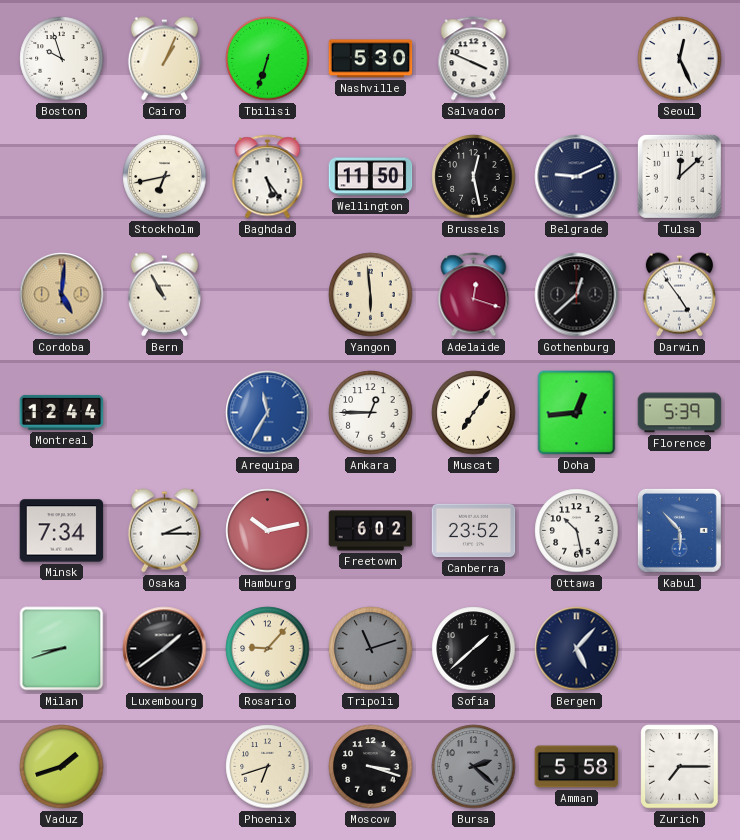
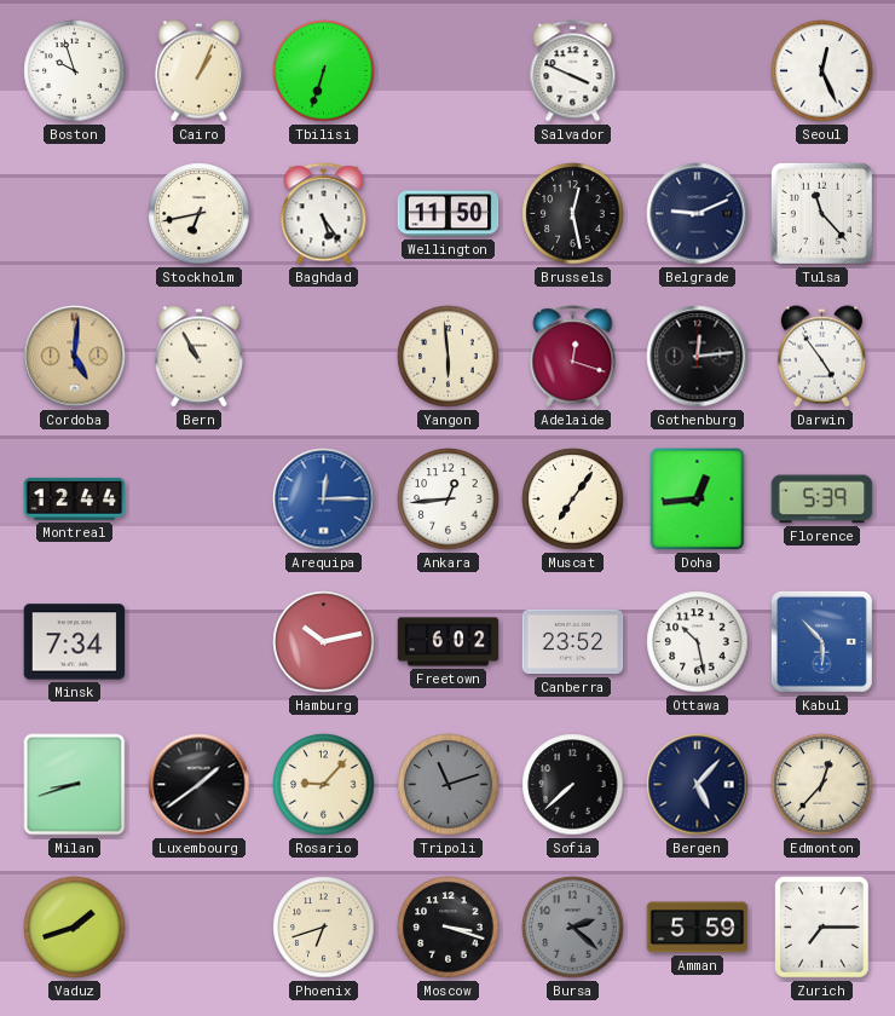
Nashville: 5:30 -> none
Tulsa: 12:08 -> 11:23
Gothenburg: 12:38 -> 12:14
Arequipa: 11:35 -> 12:15
Ankara: 12:45 -> 12:44
Osaka: 2:15 -> none
Sofia: 1:38 -> 7:38
Edmonton: none -> 12:37
Amman: 5:58 -> 5:59
